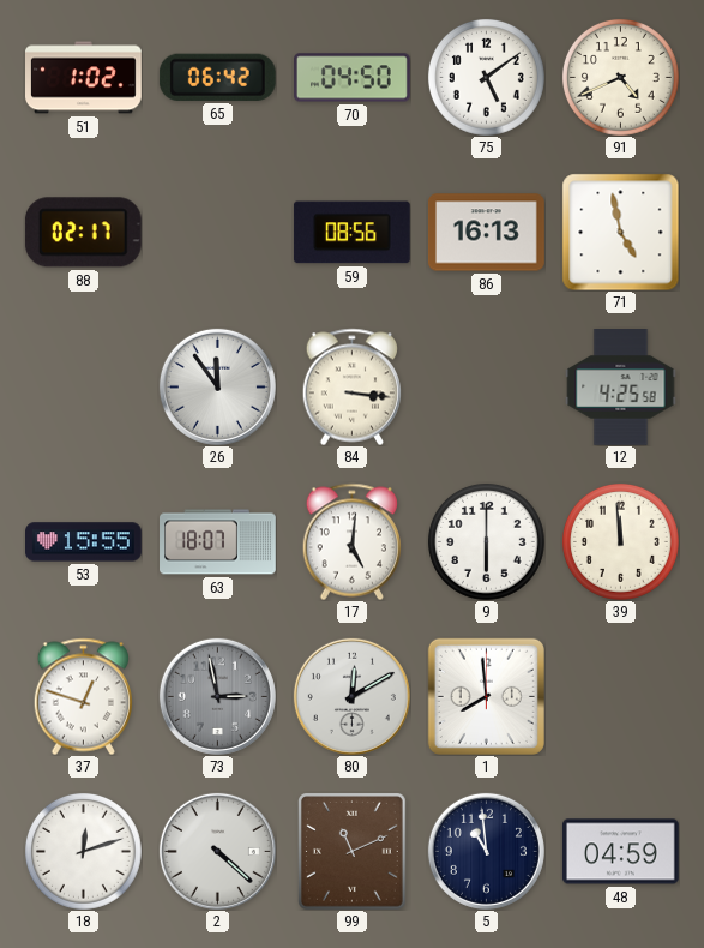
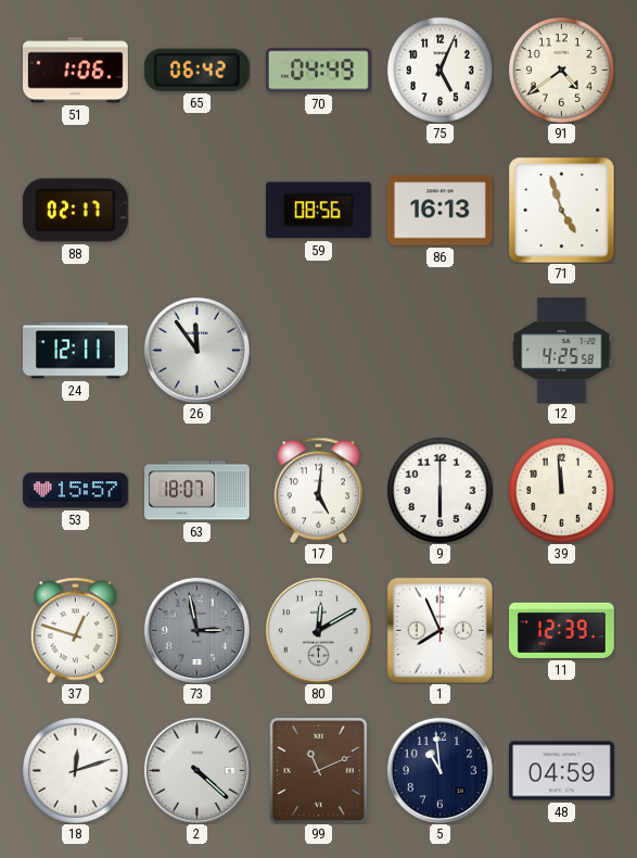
51: 1:02 -> 1:06
70: 04:50 -> 04:49
75: 5:09 -> 5:04
91: 4:41 -> 4:39
71: 4:58 -> 4:57
24: none -> 12:11
84: 3:16 -> none
53: 15:55 -> 15:57
1: 7:59 -> 7:56
11: none -> 12:39
